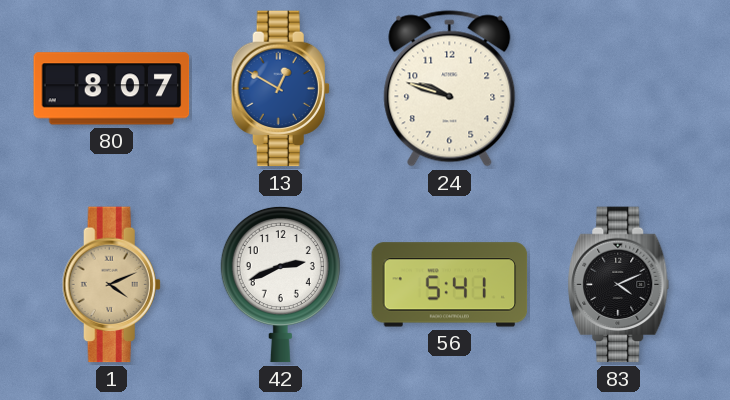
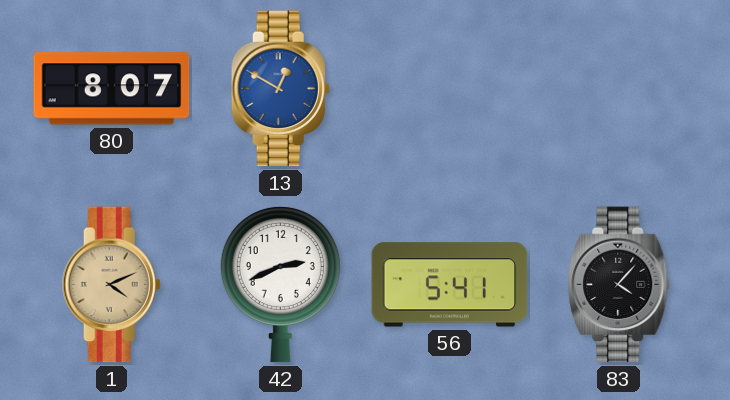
24: 9:48 -> none
83: 4:11 -> 4:07
